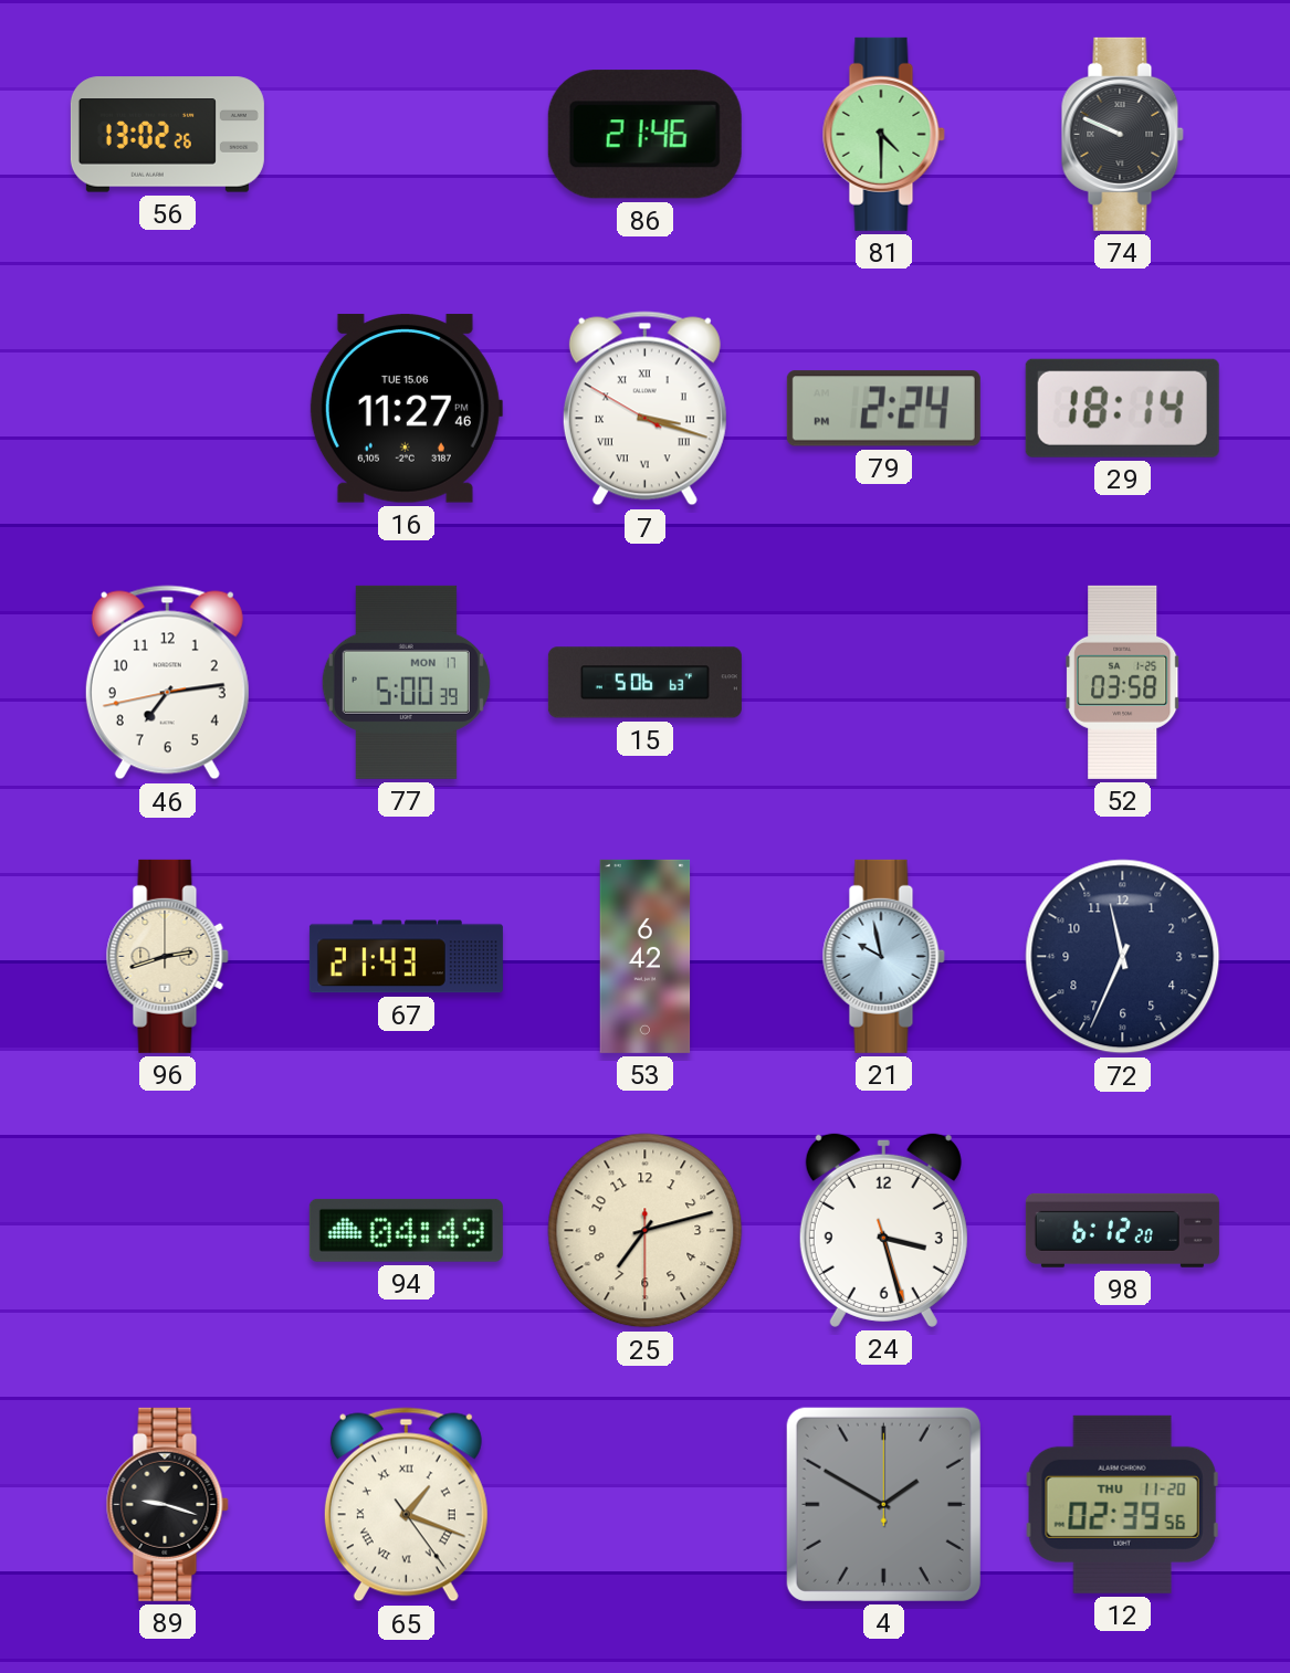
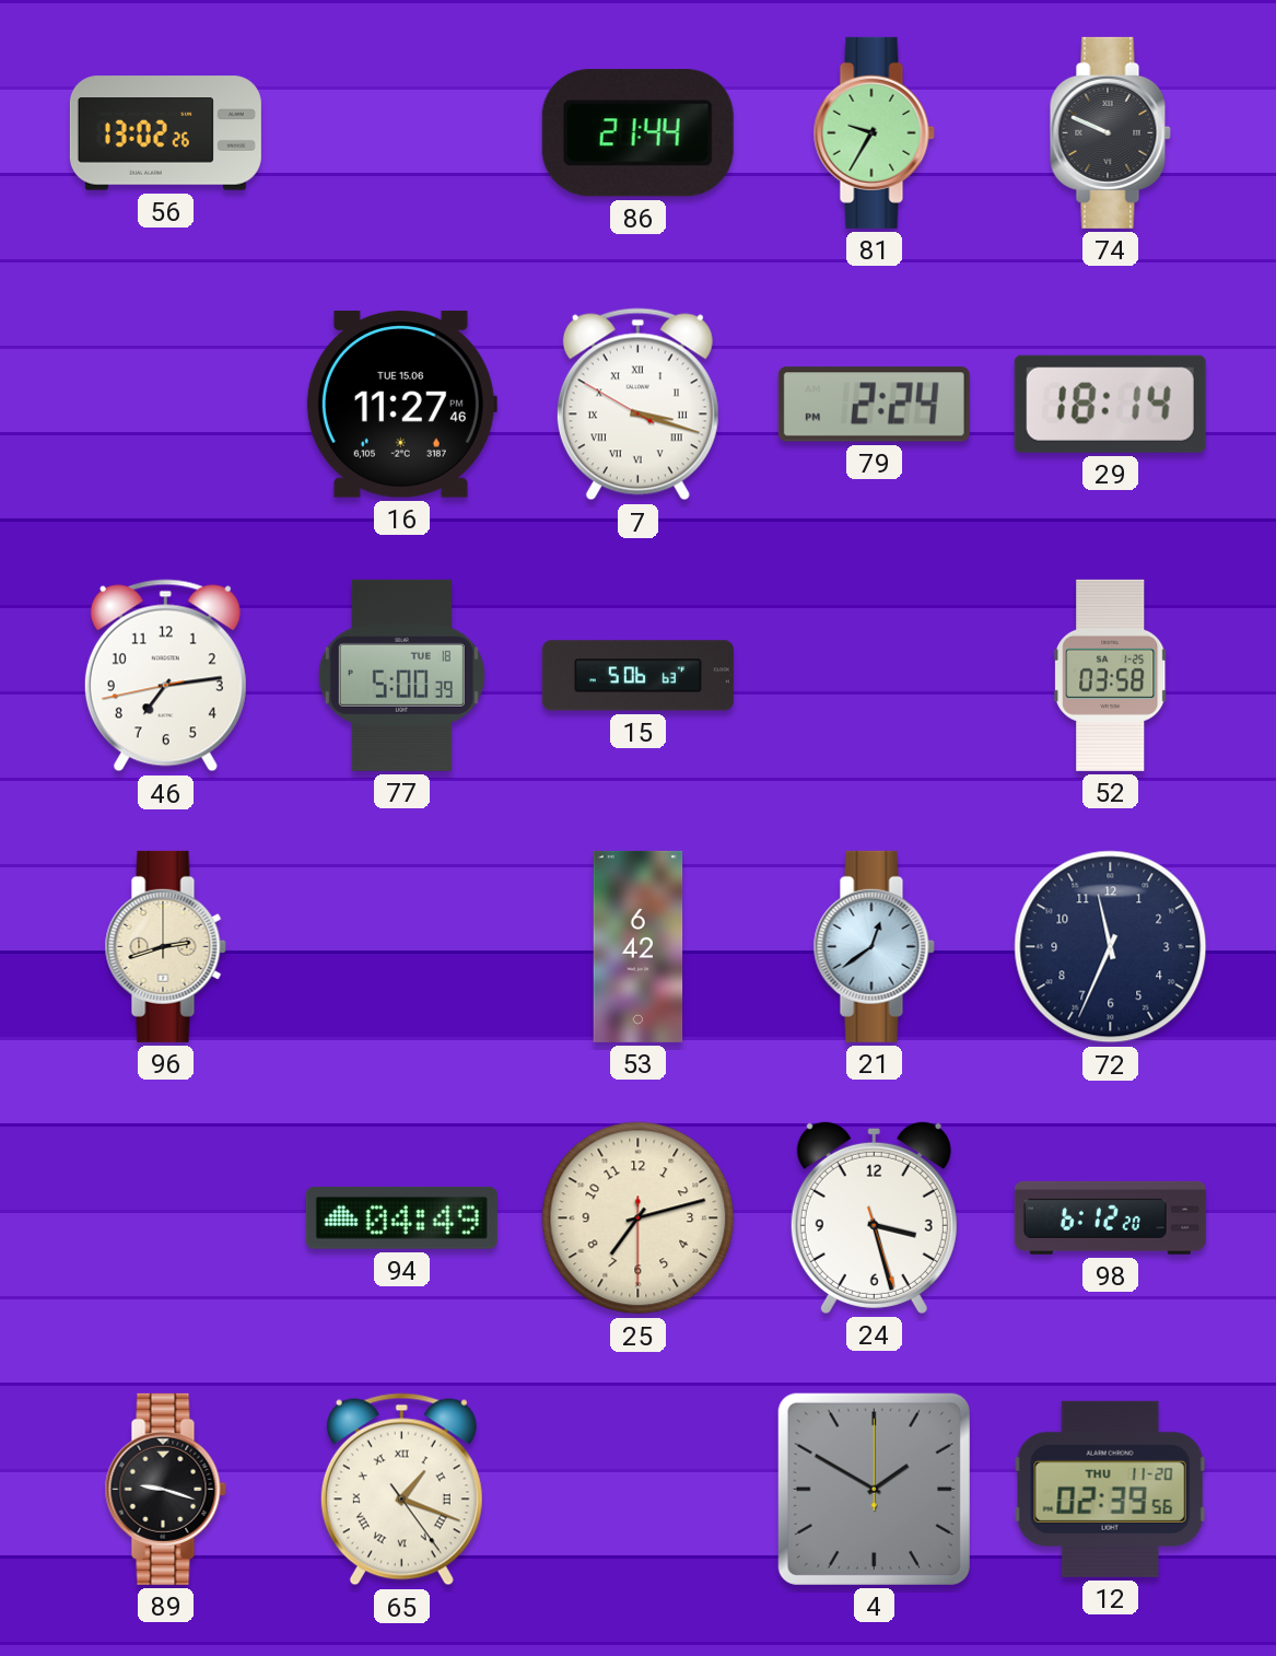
86: 21:46 -> 21:44
81: 4:30 -> 9:35
77 date: MON 17 -> TUE 18
67: 21:43 -> none
21: 9:58 -> 12:39
